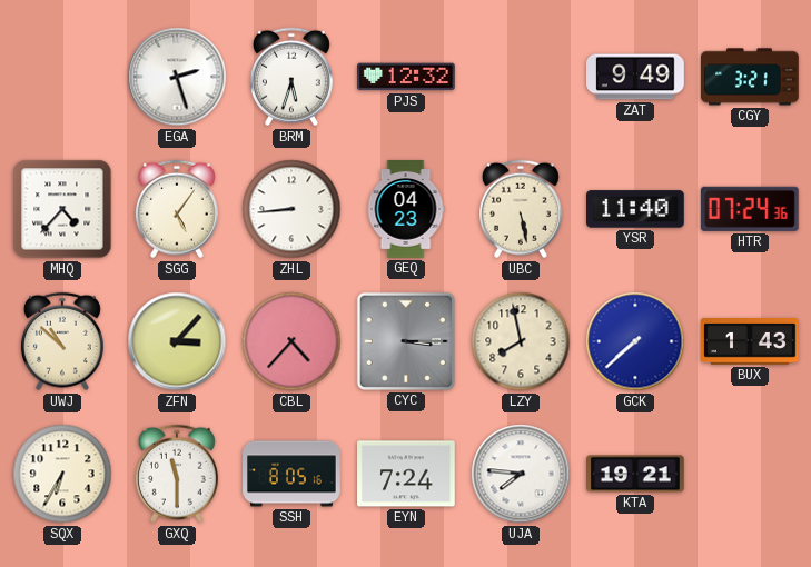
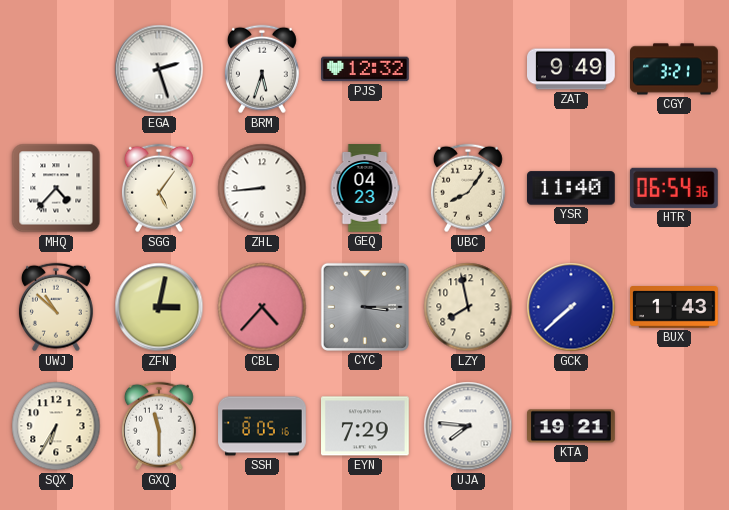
UBC: 5:28 -> 8:06
HTR: 07:24 -> 06:54
ZFN: 3:07 -> 3:02
EYN: 7:24 -> 7:29
